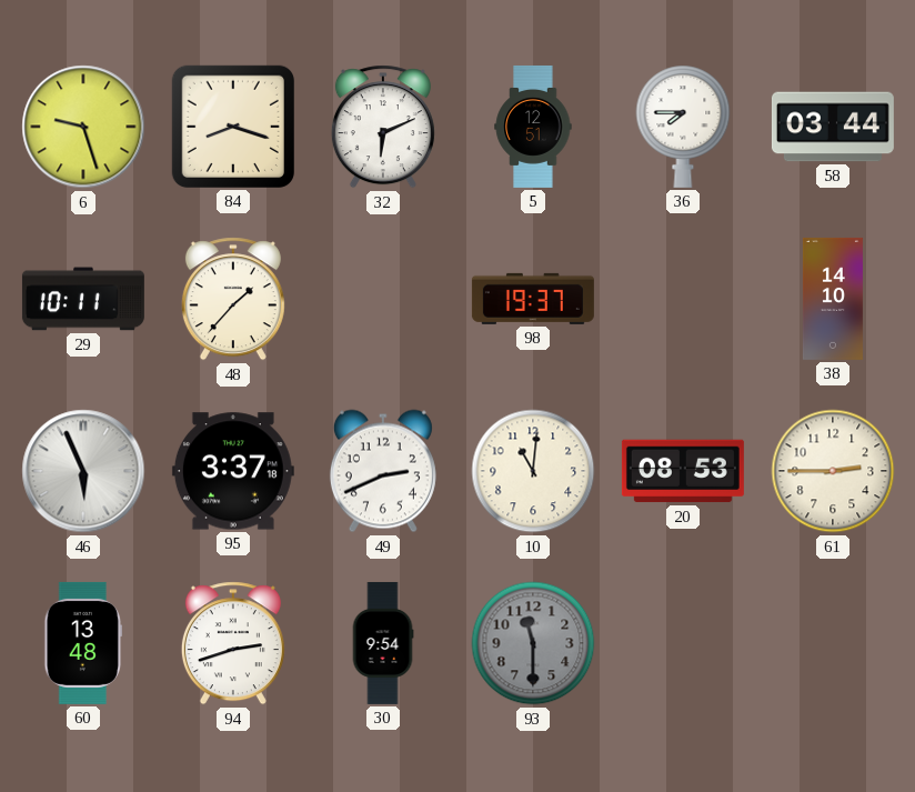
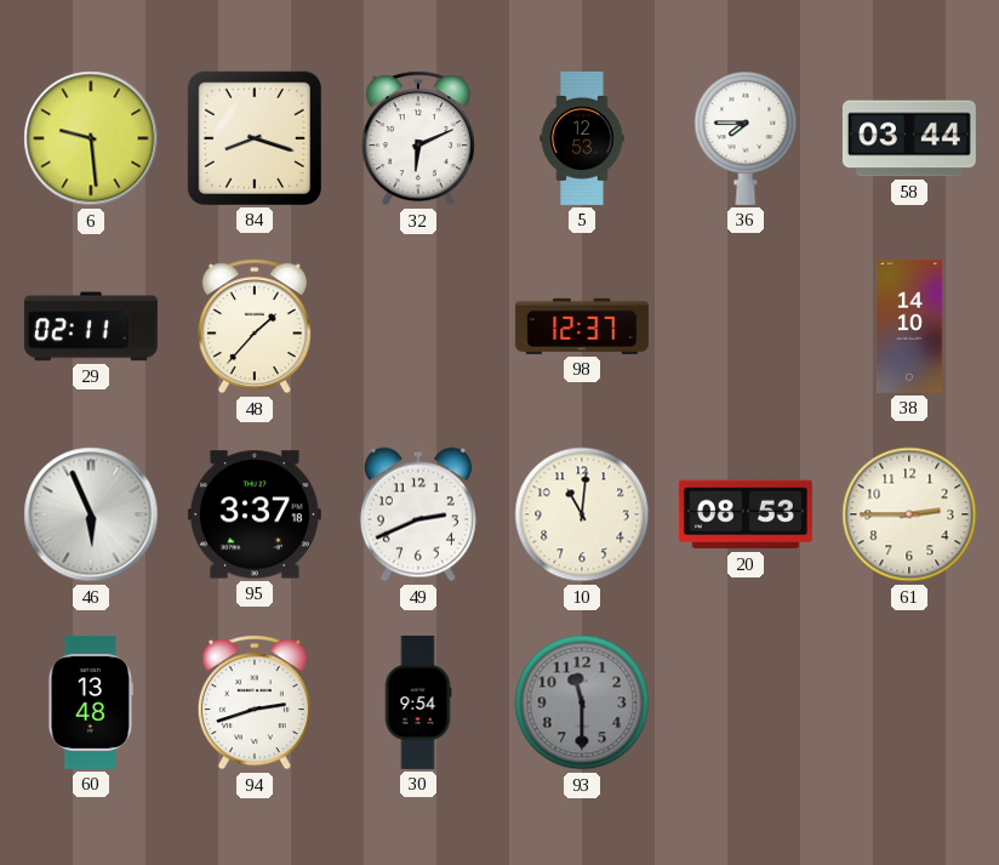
6: 9:27 -> 9:29
5: 12:51 -> 12:53
29: 10:11 -> 02:11
98: 19:37 -> 12:37
